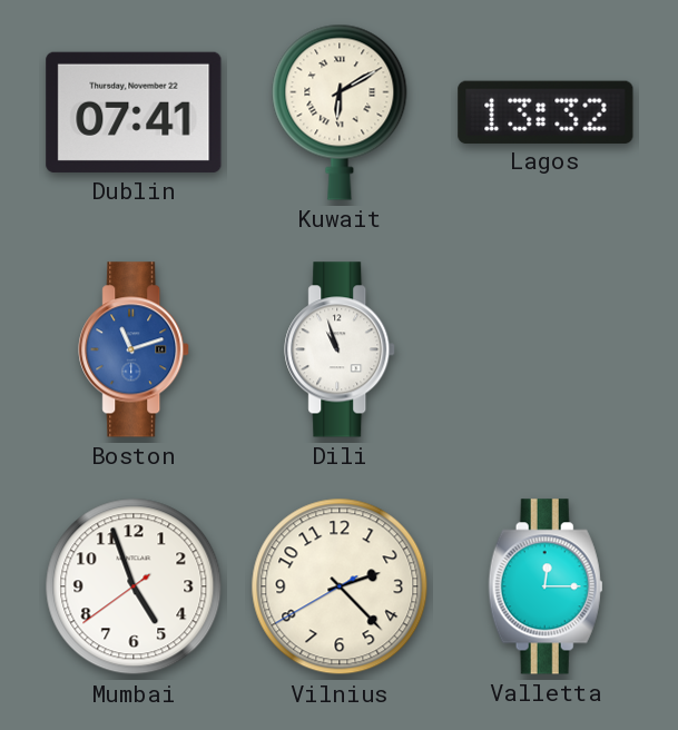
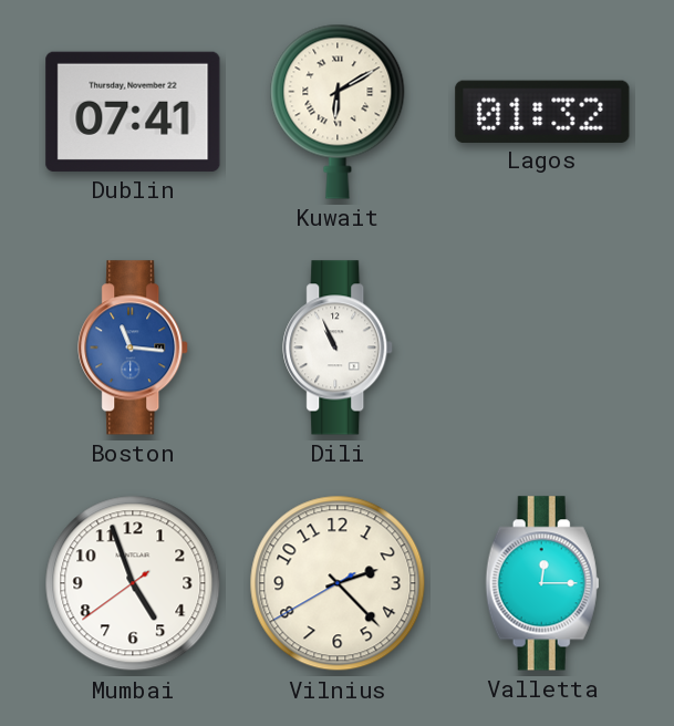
Lagos: 13:32 -> 01:32
Boston: 11:12 -> 11:16
Dili: 10:57 -> 10:56
